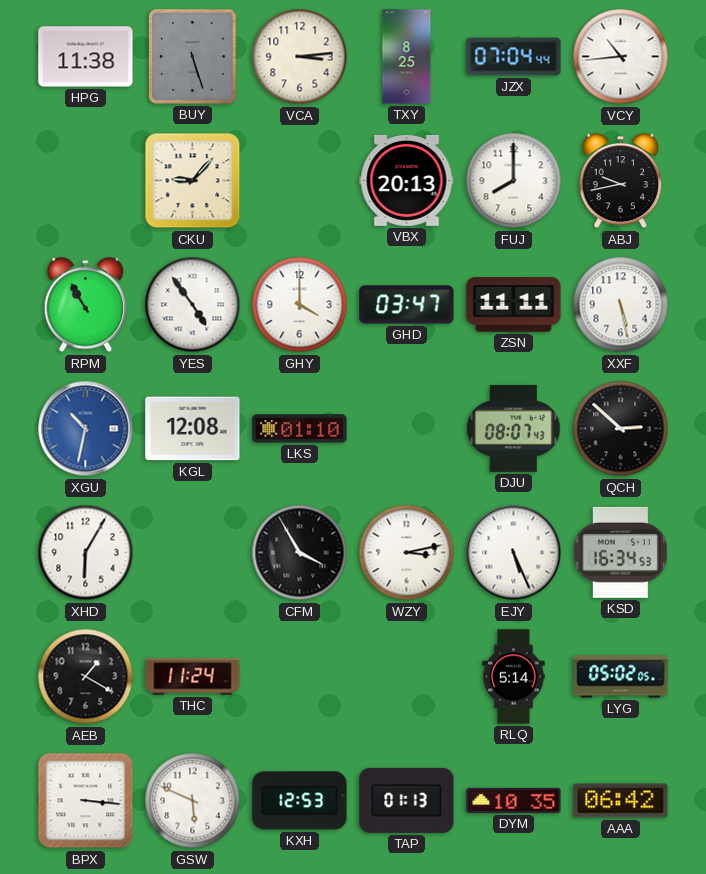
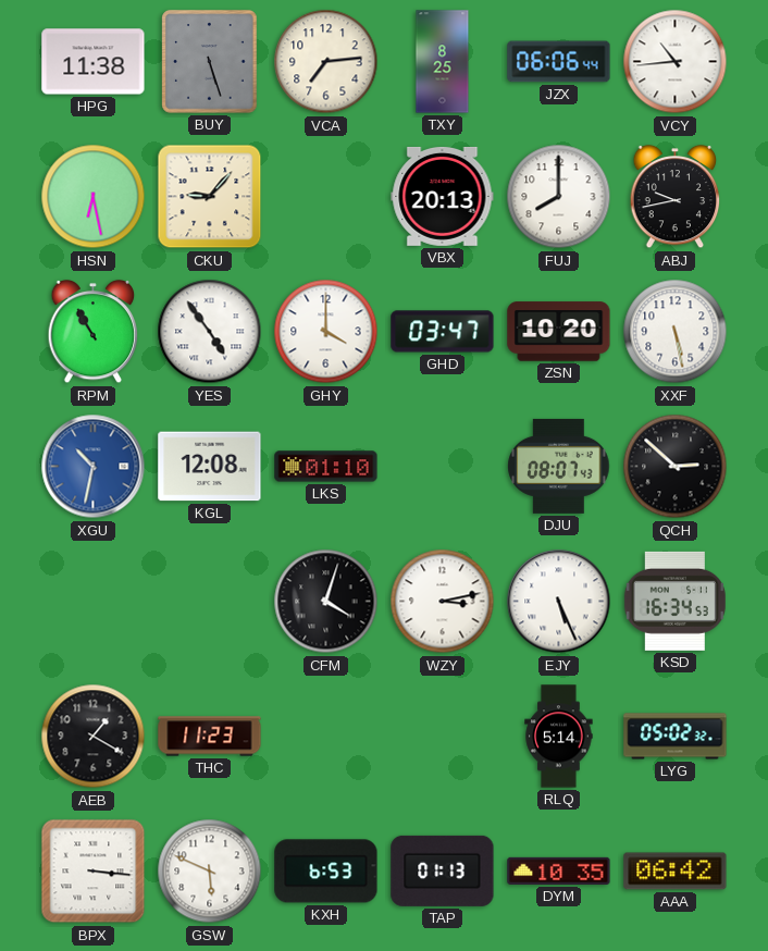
VCA: 3:14 -> 7:14
JZX: 07:04 -> 06:06
HSN: none -> 6:28
ZSN: 11:11 -> 10:20
XHD: 6:05 -> none
CFM: 3:55 -> 4:03
THC: 11:24 -> 11:23
LYG: 05:02:05 -> 05:02:32
KXH: 12:53 -> 6:53
